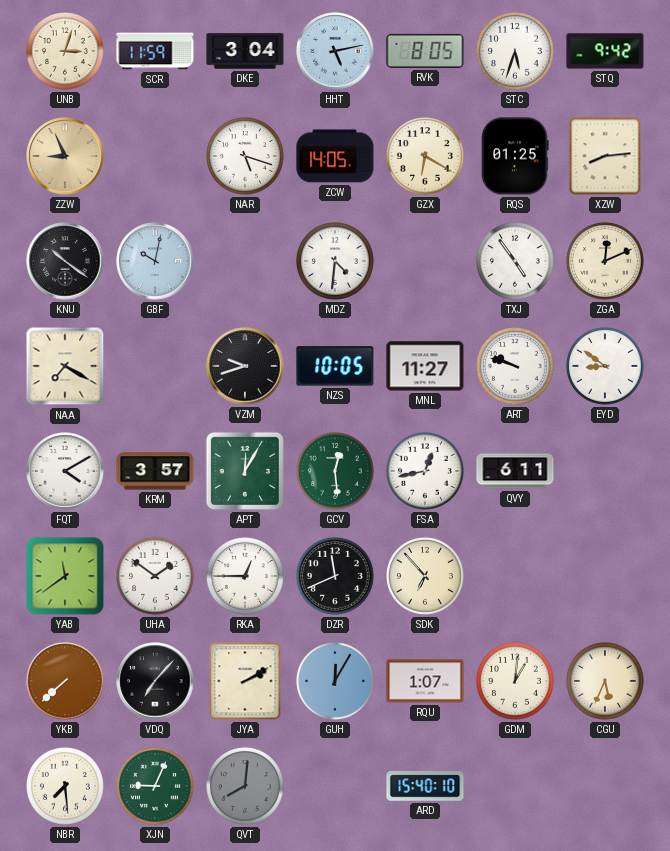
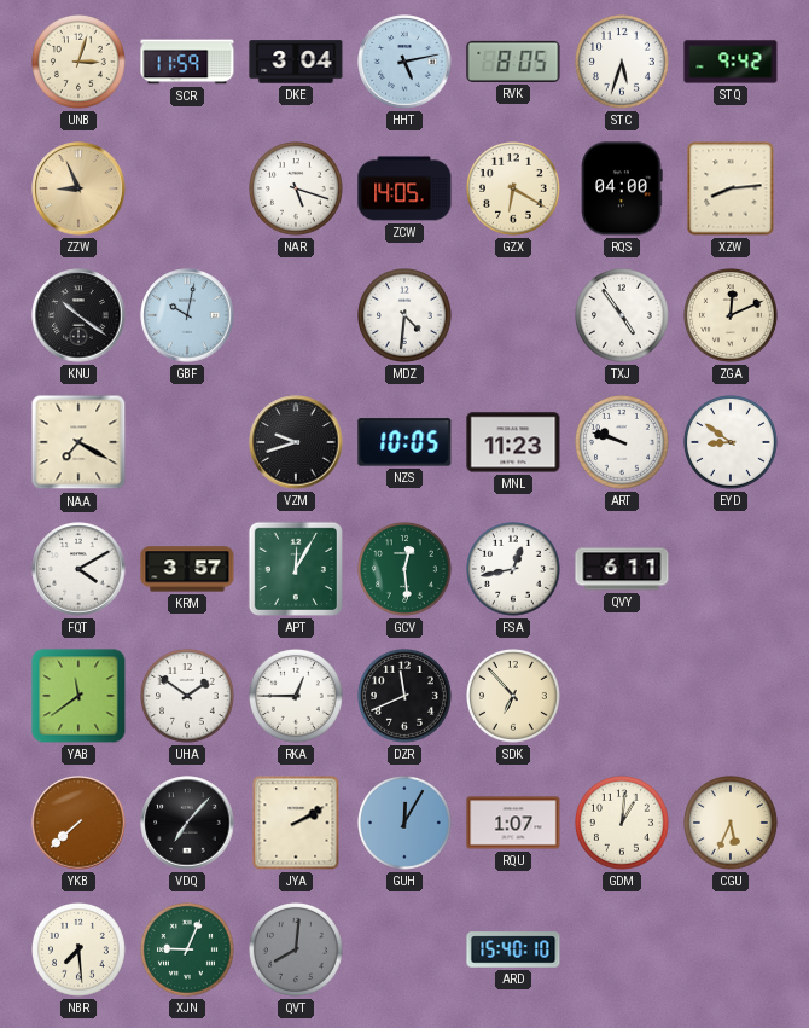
RQS: 01:25 -> 04:00
MNL: 11:27 -> 11:23
